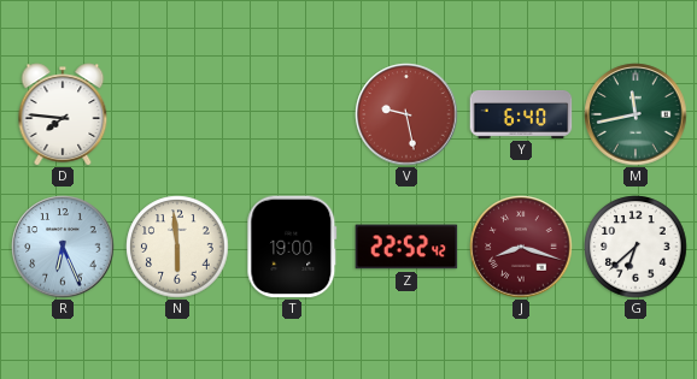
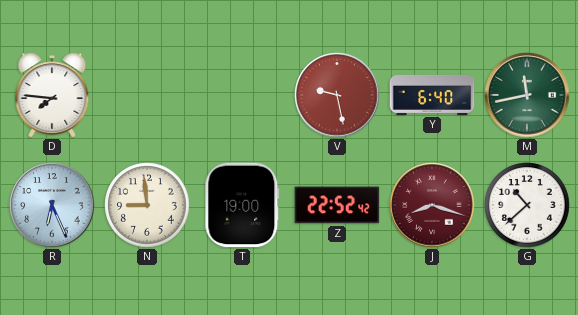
N: 5:59 -> 8:59
G: 6:38 -> 10:38
